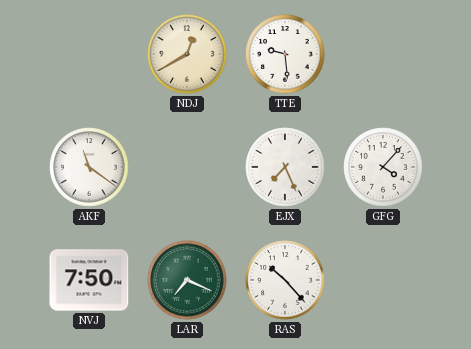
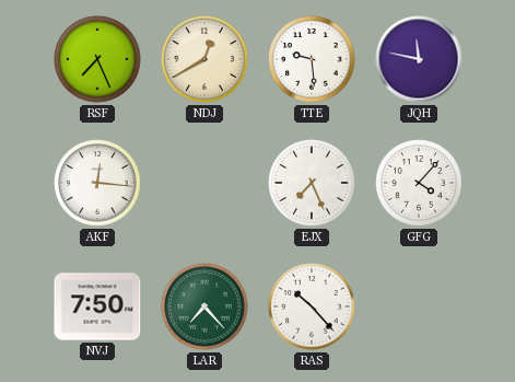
RSF: none -> 7:26
JQH: none -> 11:47
AKF: 11:21 -> 12:16
LAR: 7:19 -> 7:23
